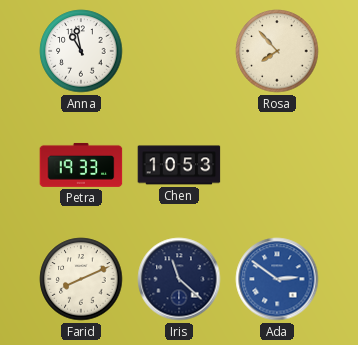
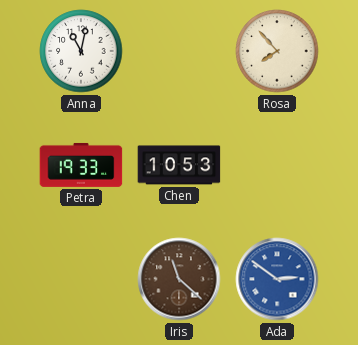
Anna: 10:58 -> 11:02
Farid: 8:11 -> none
Iris dial: navy -> brown
